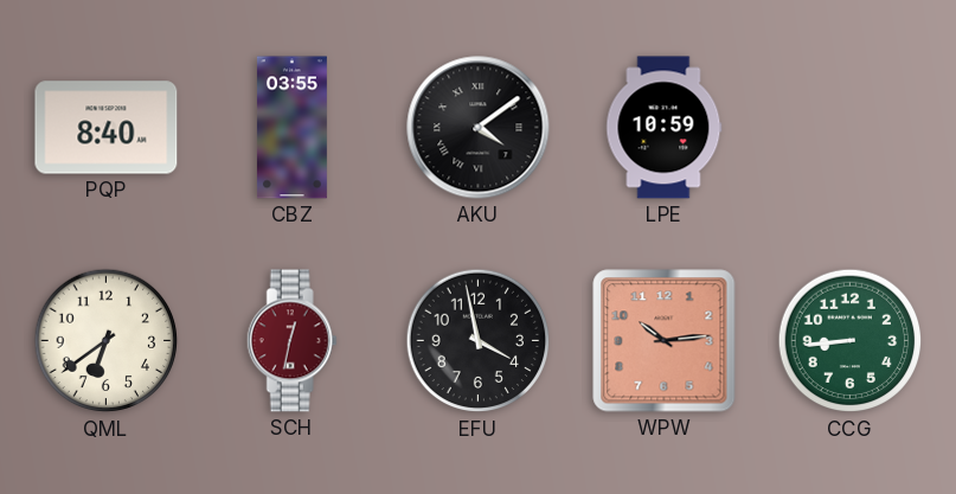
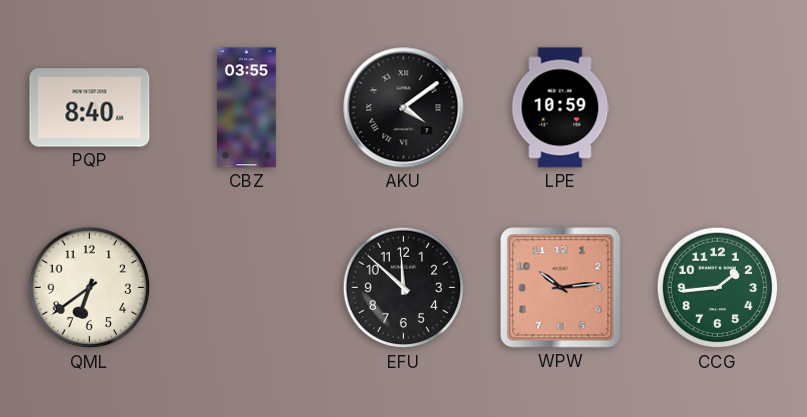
SCH: 12:32 -> none
EFU: 3:58 -> 11:52
CCG: 8:44 -> 1:44
